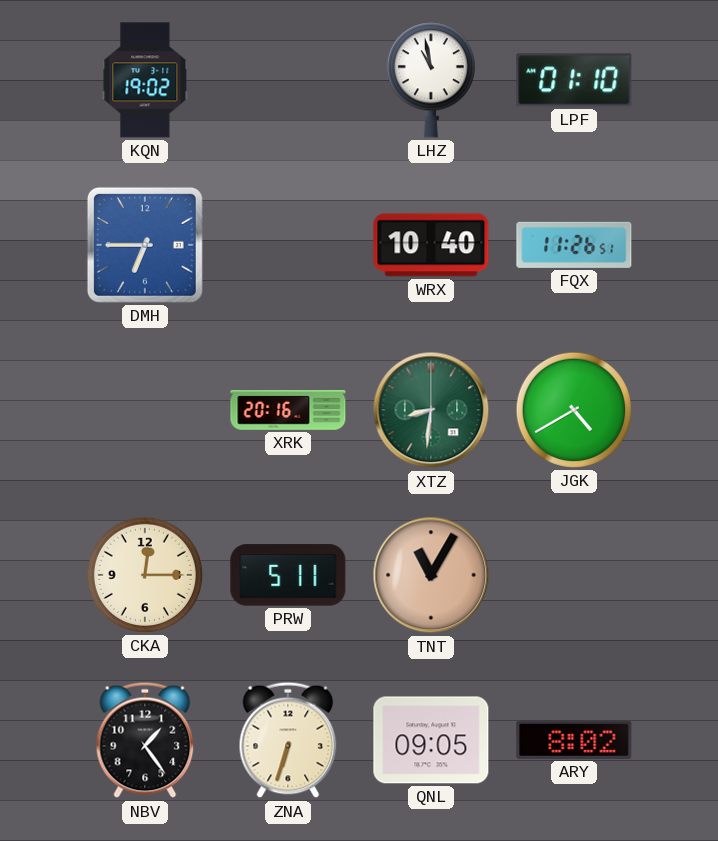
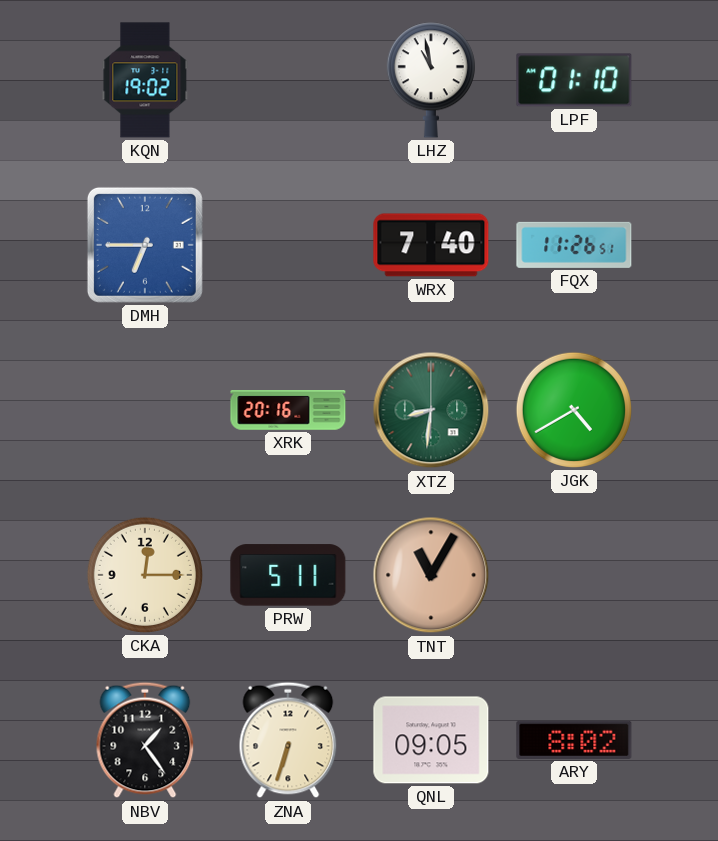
WRX: 10:40 -> 7:40
